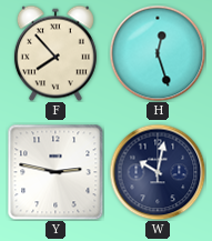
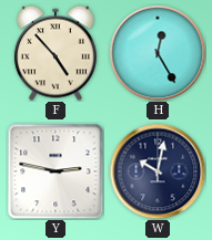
F: 7:53 -> 4:53
H: 12:27 -> 12:25
